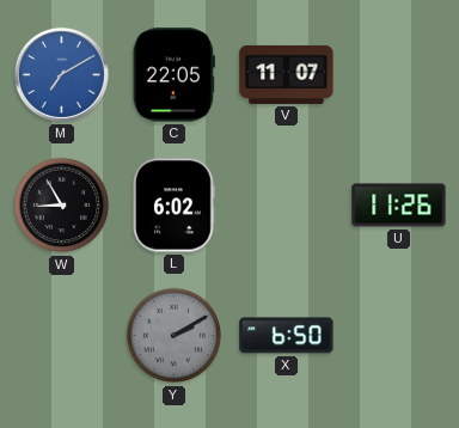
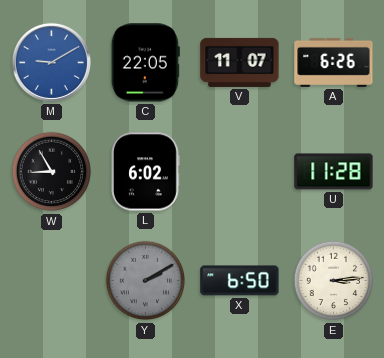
M: 7:10 -> 9:10
A: none -> 6:26
U: 11:26 -> 11:28
E: none -> 3:14
